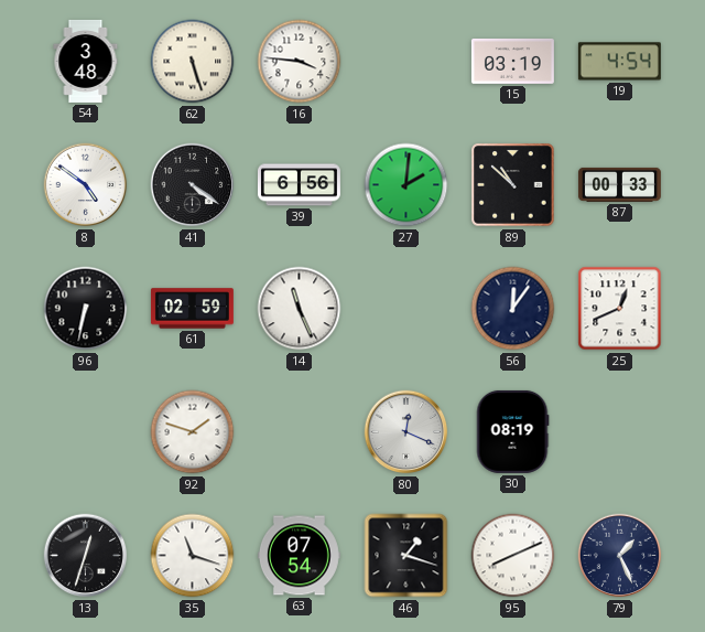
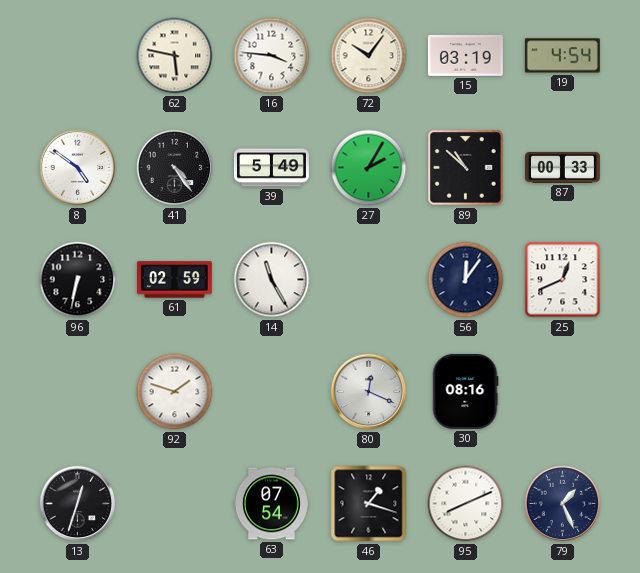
54: 3:48 -> none
62: 5:27 -> 5:47
72: none -> 10:06
41: 4:21 -> 4:24
39: 6:56 -> 5:49
27: 2:01 -> 2:05
14: 11:26 -> 11:25
30: 08:19 -> 08:16
35: 11:18 -> none
